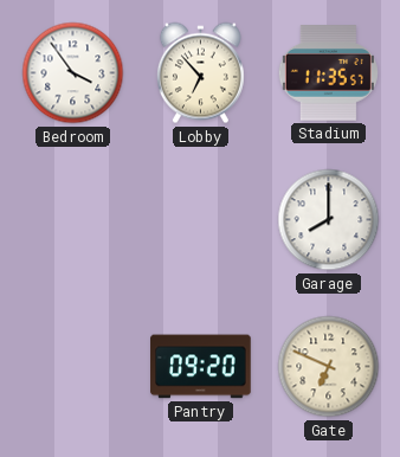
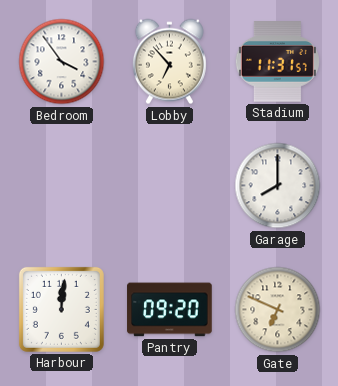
Stadium: 11:35 -> 11:31
Harbour: none -> 12:01
